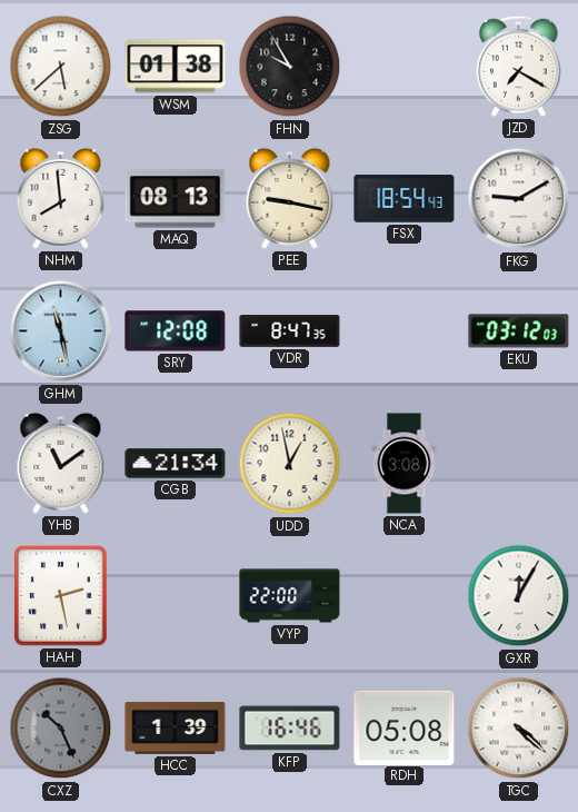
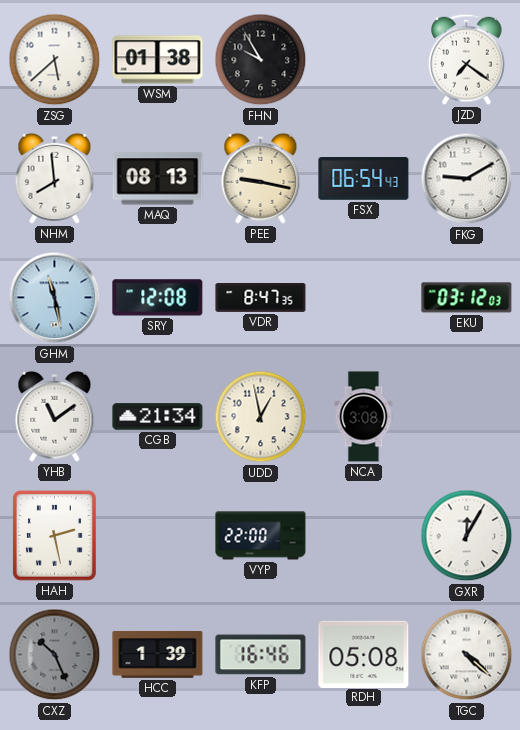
JZD: 7:20 -> 7:21
FSX: 18:54 -> 06:54
